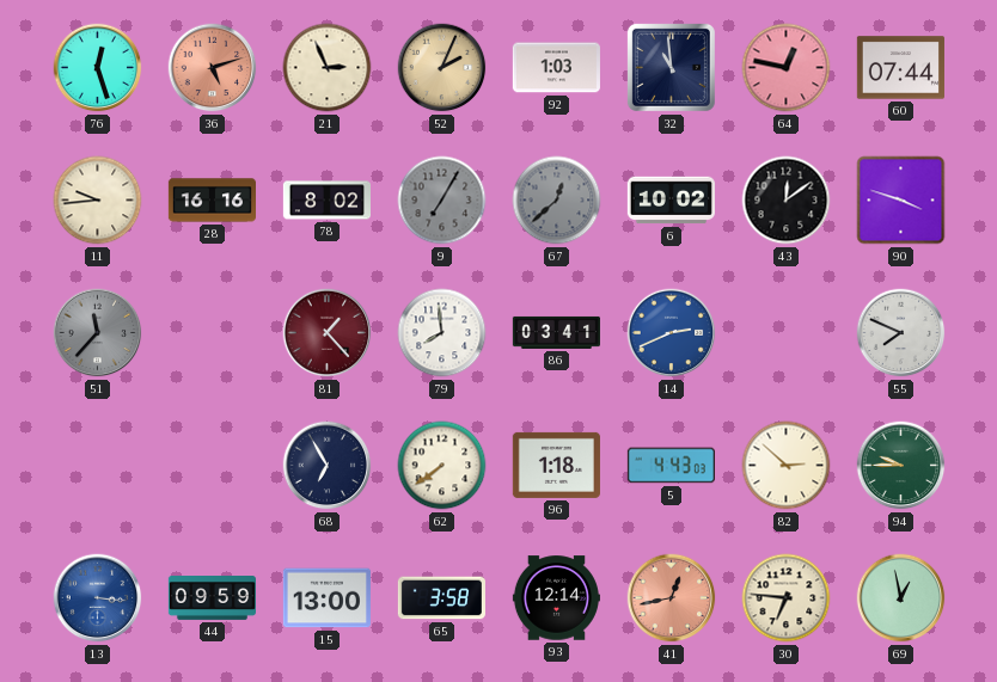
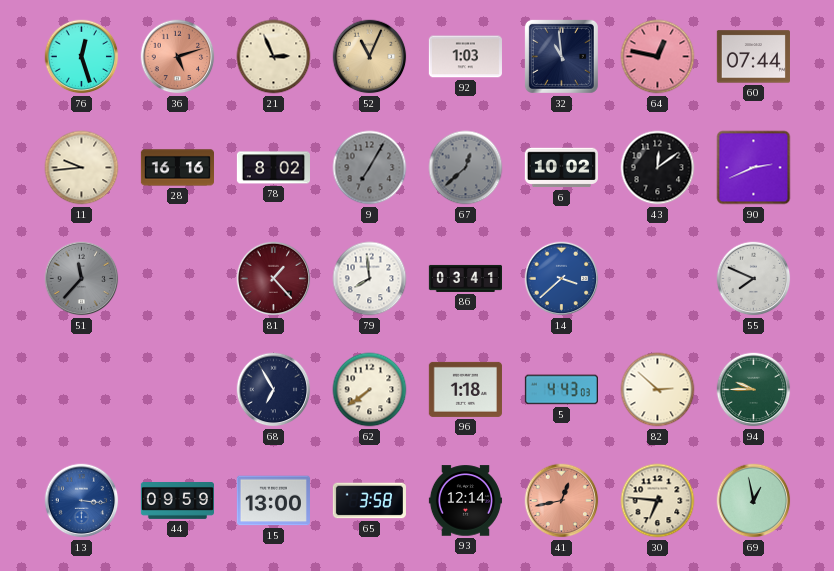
52: 2:04 -> 11:04
90: 3:48 -> 2:41
14: 2:41 -> 3:38
